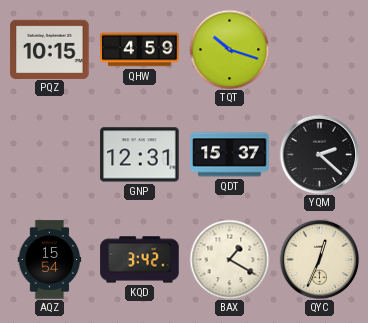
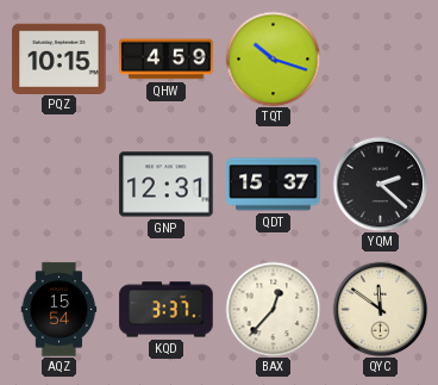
KQD: 3:42 -> 3:37
BAX: 1:20 -> 12:37
QYC: 12:34 -> 11:51
